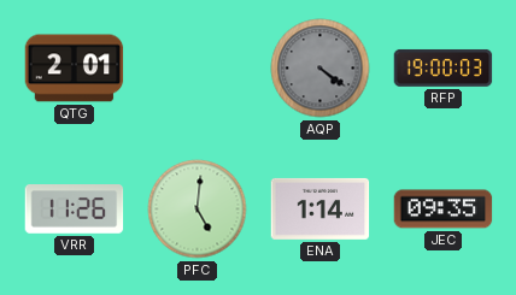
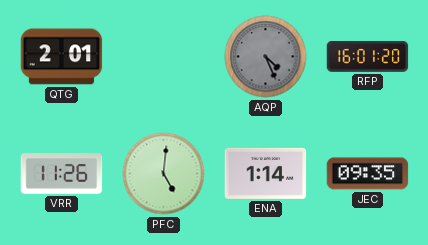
AQP: 4:21 -> 4:26
RFP: 19:00 -> 16:01
